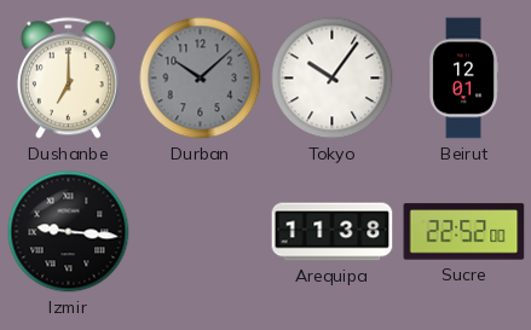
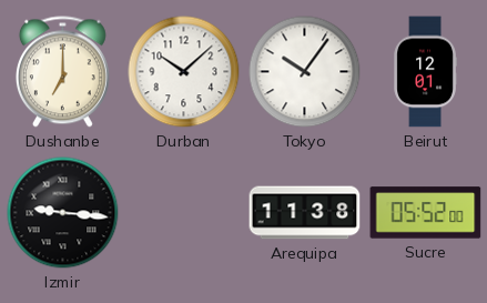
Durban dial: grey -> white
Sucre: 22:52 -> 05:52
